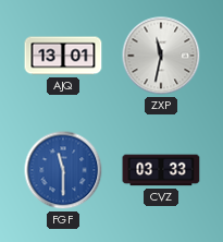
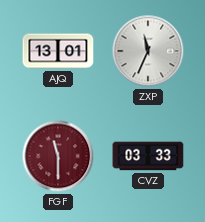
ZXP: 11:32 -> 11:34
FGF dial: blue -> burgundy
